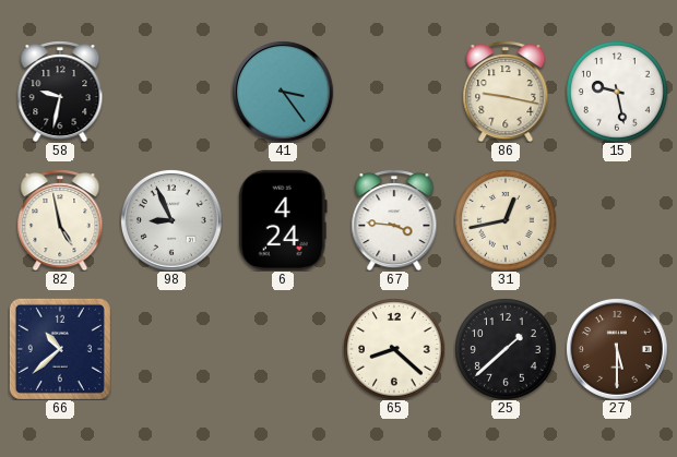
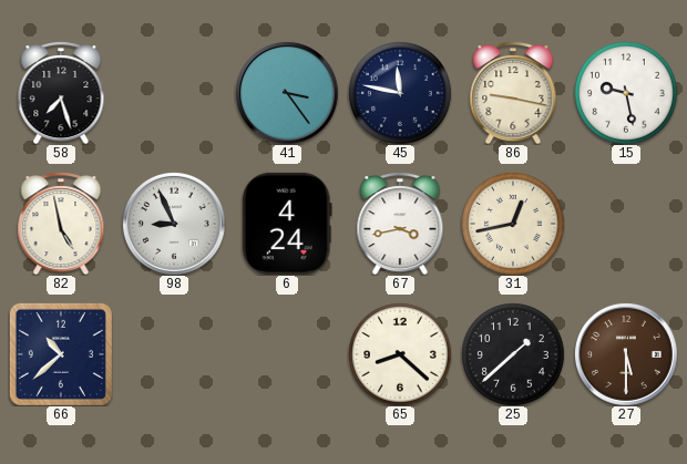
58: 9:32 -> 7:27
45: none -> 11:47
67: 3:46 -> 3:43
